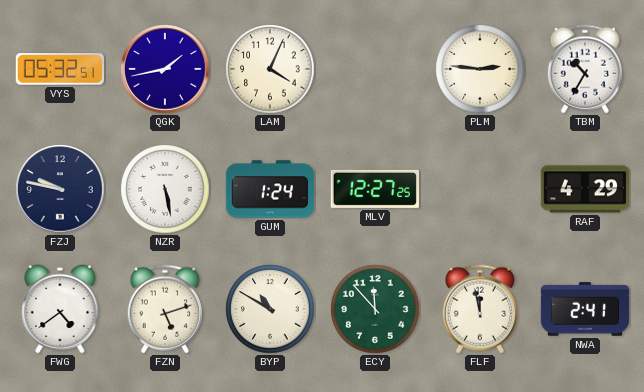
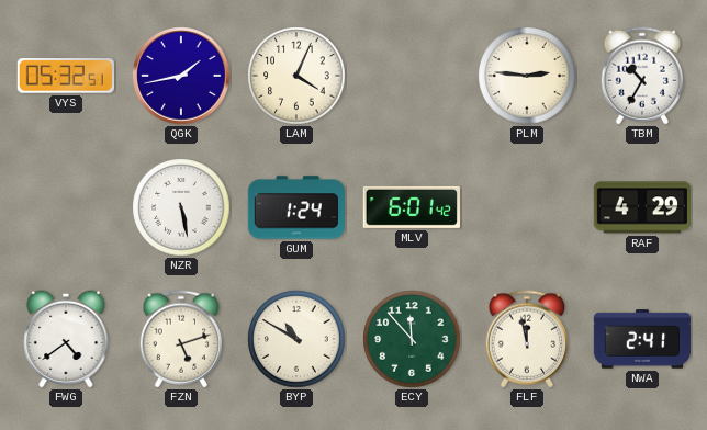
FZJ: 9:47 -> none
MLV: 12:27 -> 6:01
